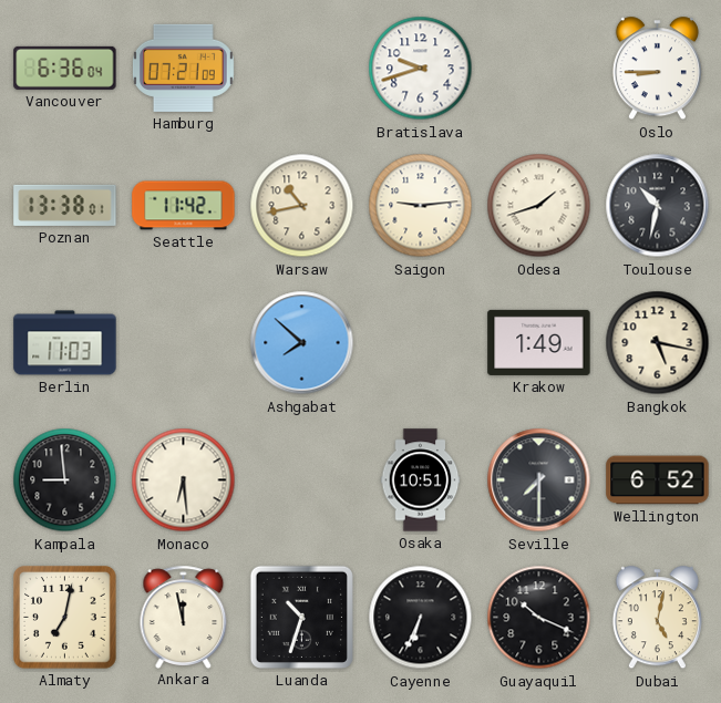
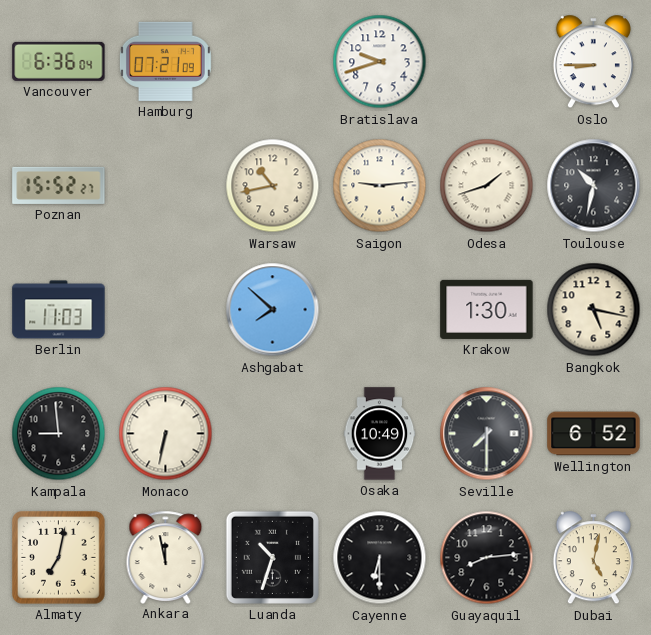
Poznan: 13:38 -> 15:52
Seattle: 11:42 -> none
Krakow: 1:49 -> 1:30
Monaco: 6:29 -> 6:32
Osaka: 10:51 -> 10:49
Cayenne: 6:34 -> 6:30
Guayaquil: 10:19 -> 8:14
